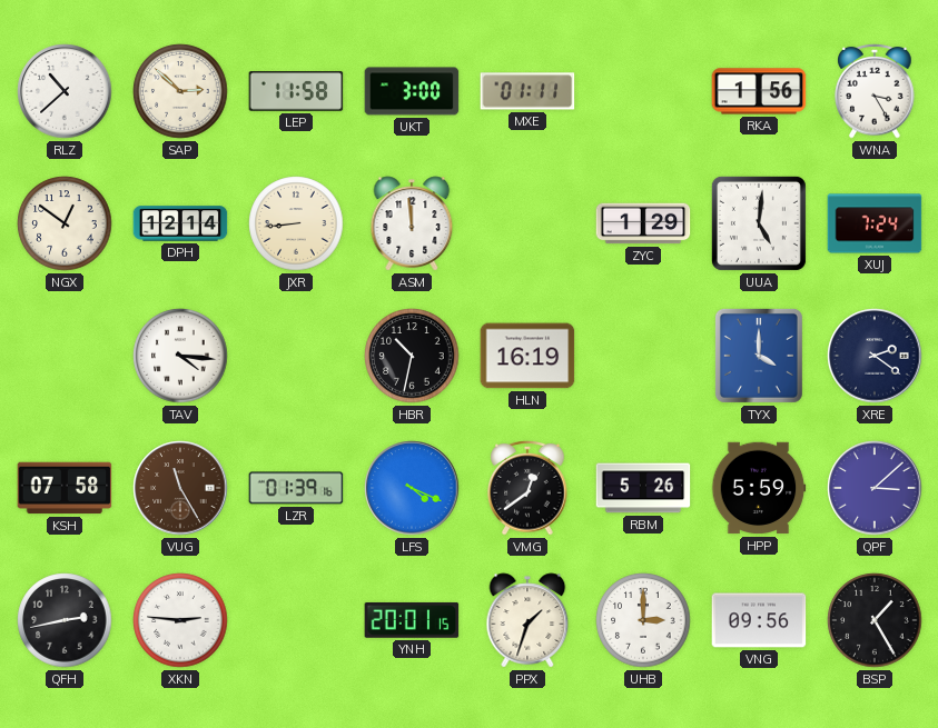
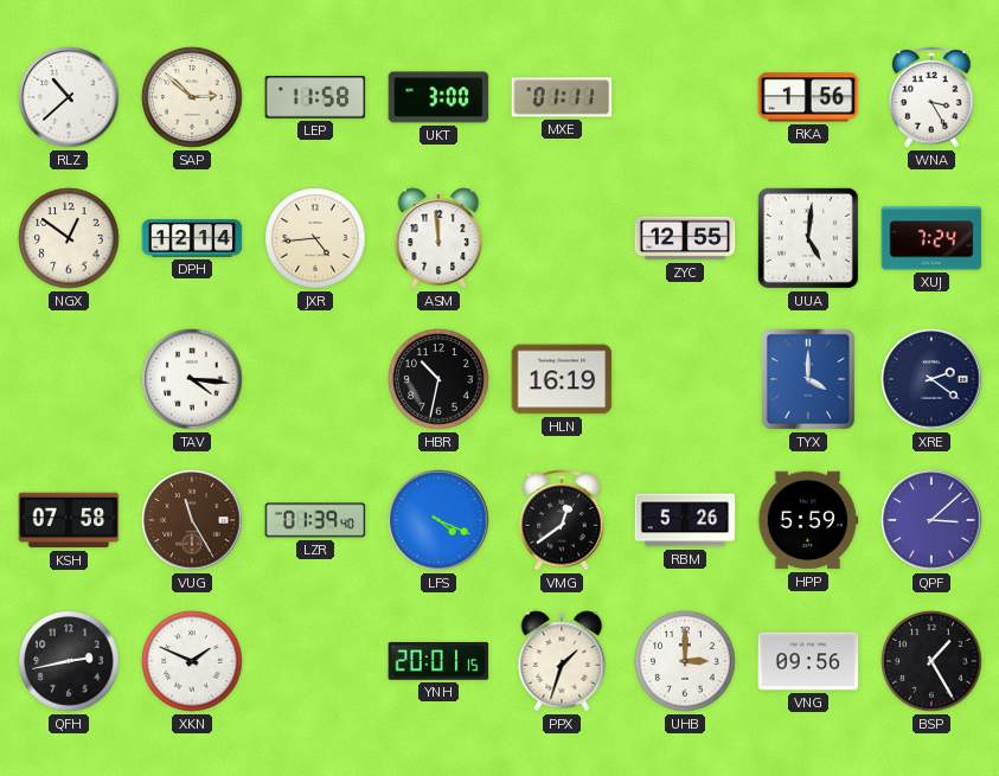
JXR: 8:44 -> 4:44
ZYC: 1:29 -> 12:55
LZR: 01:39:16 -> 01:39:40
XKN: 2:46 -> 1:49
